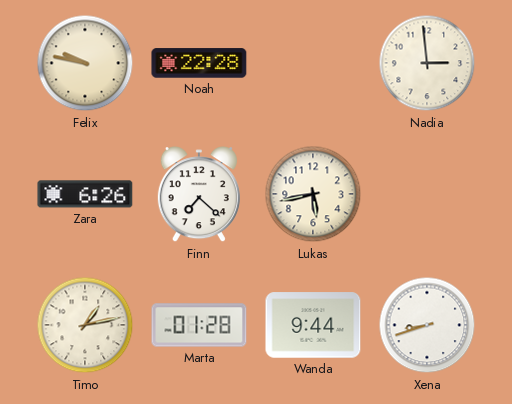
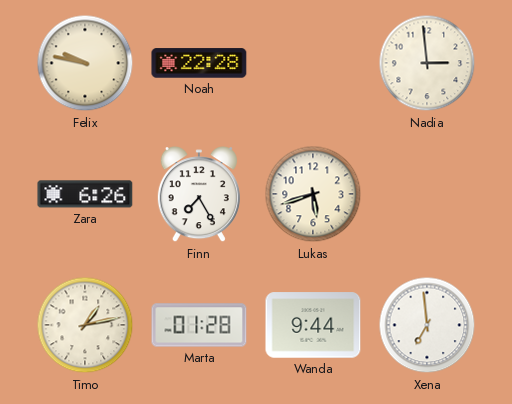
Finn: 7:22 -> 7:25
Lukas: 5:43 -> 5:42
Xena: 8:42 -> 6:59
